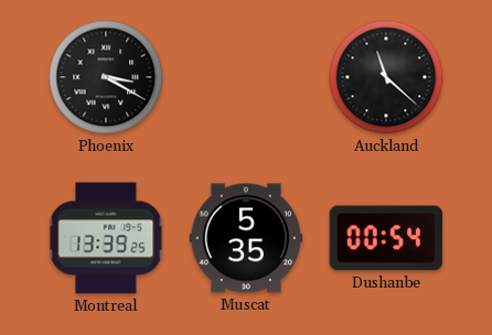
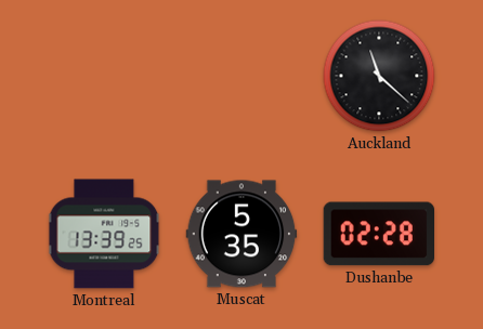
Phoenix: 3:20 -> none
Dushanbe: 00:54 -> 02:28
